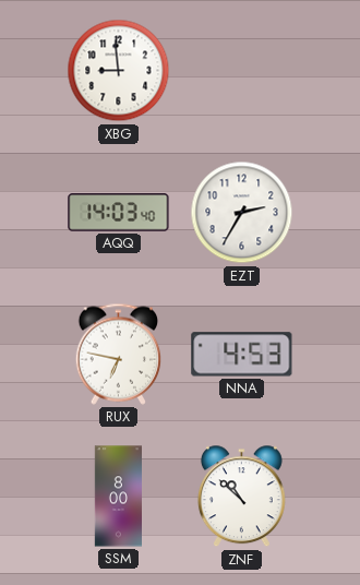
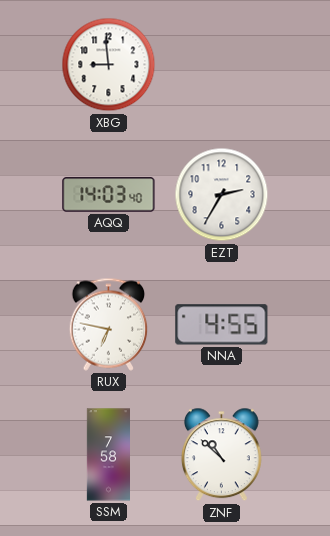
NNA: 4:53 -> 4:55
SSM: 8:00 -> 7:58
